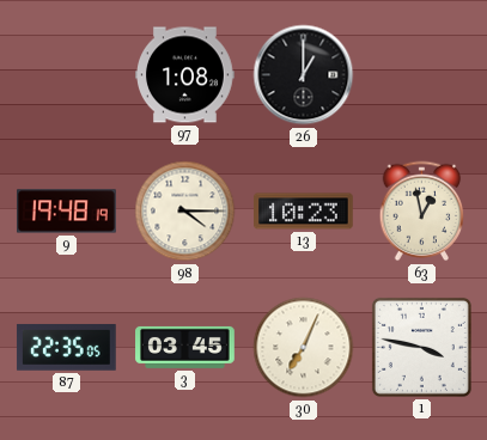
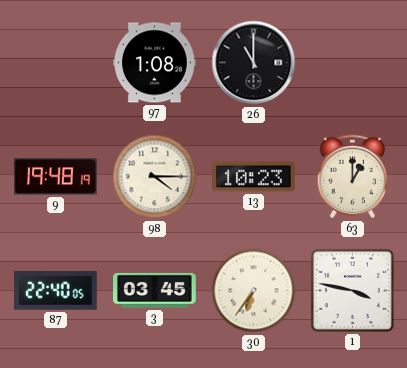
26: 1:00 -> 11:00
63: 12:58 -> 1:00
87: 22:35 -> 22:40
30: 7:04 -> 6:36
